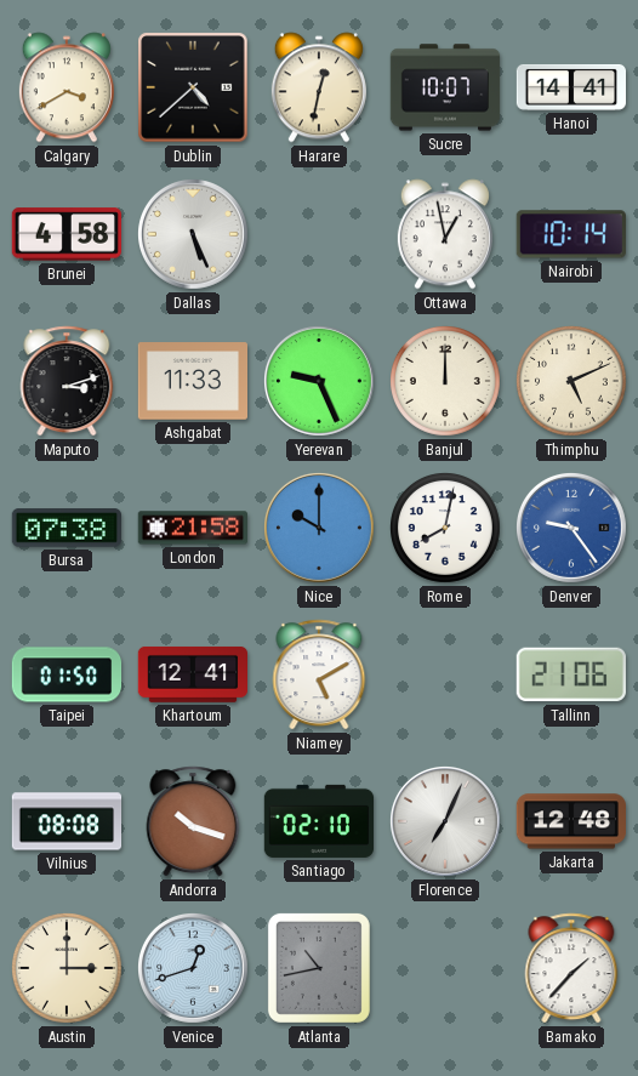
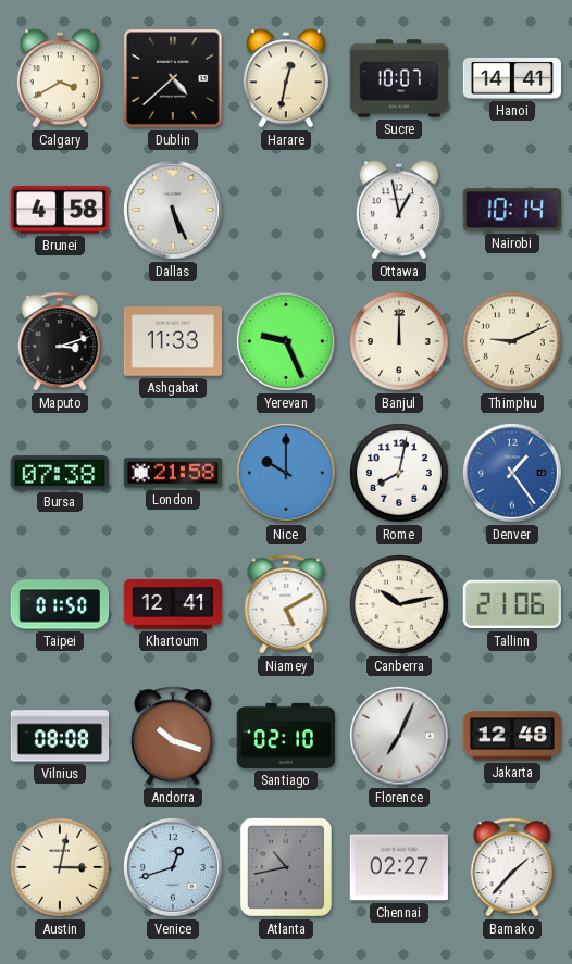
Thimphu: 5:11 -> 9:11
Denver: 9:24 -> 1:24
Canberra: none -> 10:13
Austin: 3:00 -> 3:02
Chennai: none -> 02:27
